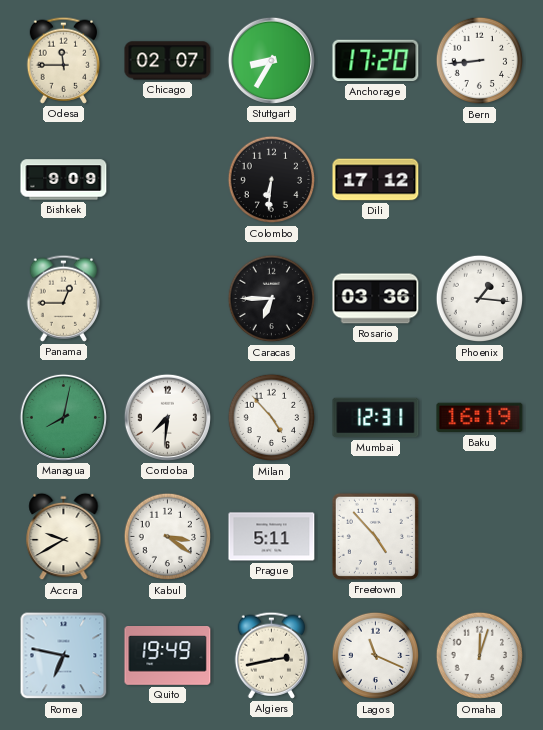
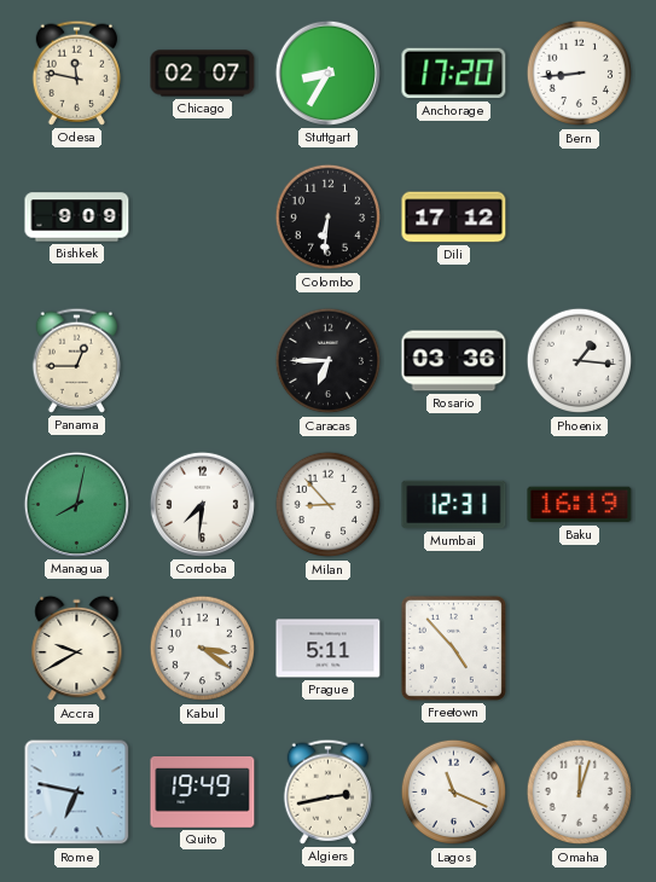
Odesa: 11:45 -> 11:47
Milan: 4:53 -> 8:53
